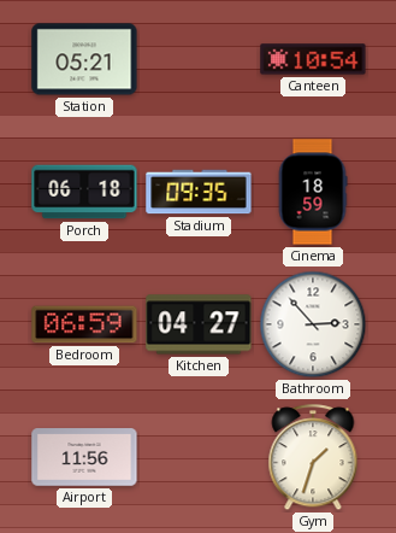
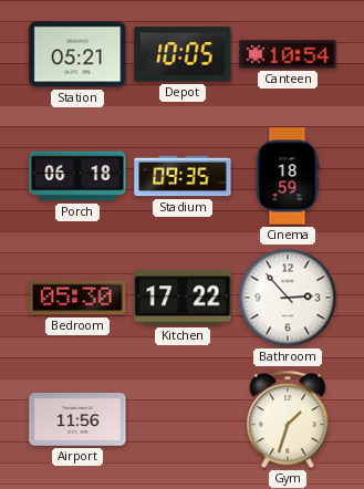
Depot: none -> 10:05
Bedroom: 06:59 -> 05:30
Kitchen: 04:27 -> 17:22
